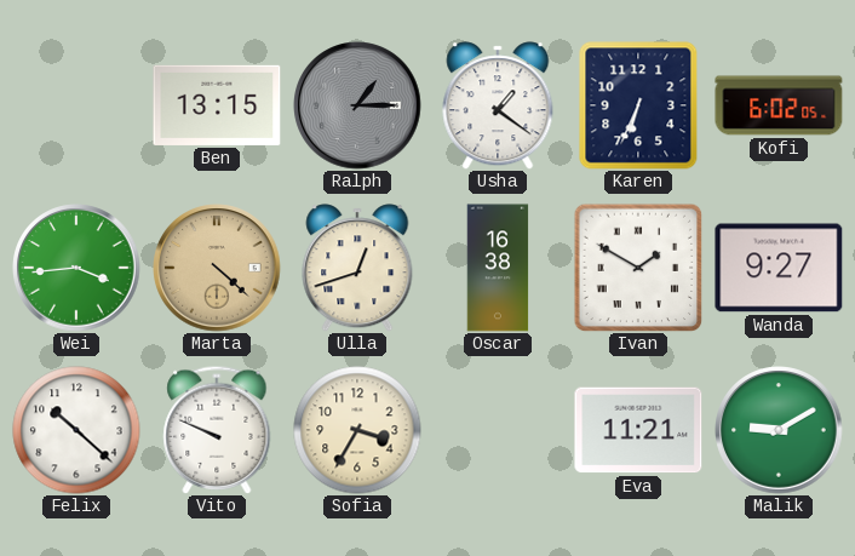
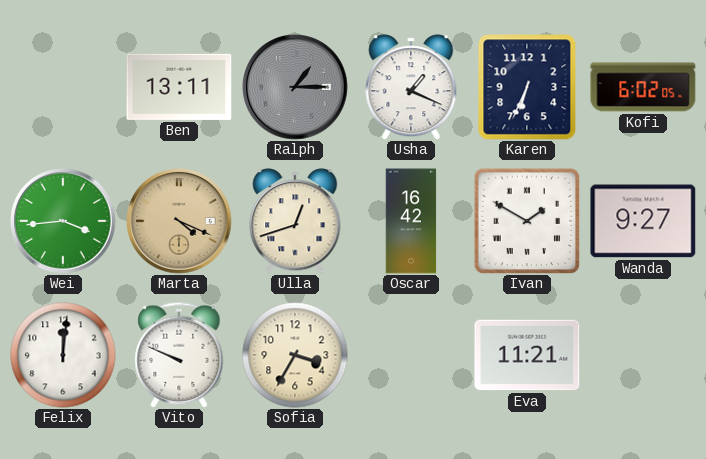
Ben: 13:15 -> 13:11
Usha: 1:21 -> 1:19
Marta: 4:22 -> 4:19
Oscar: 16:38 -> 16:42
Felix: 10:22 -> 12:01
Malik: 9:10 -> none
